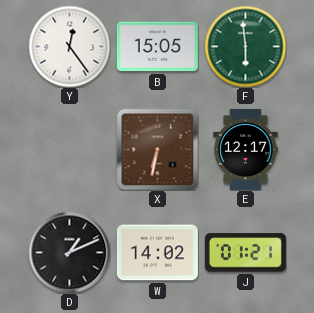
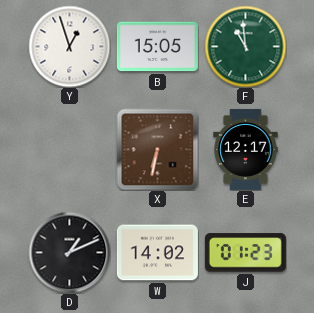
Y: 12:24 -> 12:57
F: 5:59 -> 10:59
J: 01:21 -> 01:23
